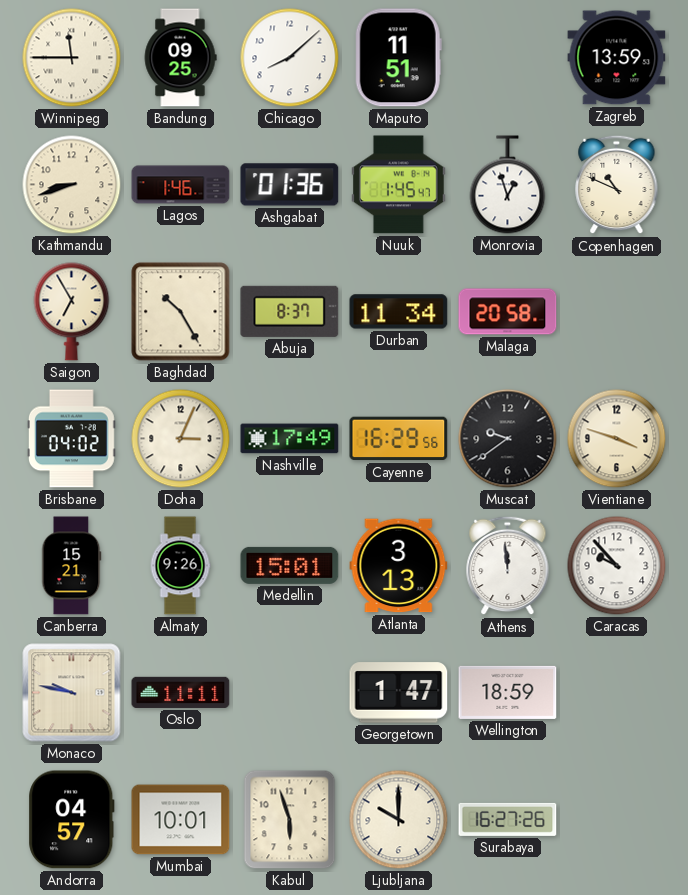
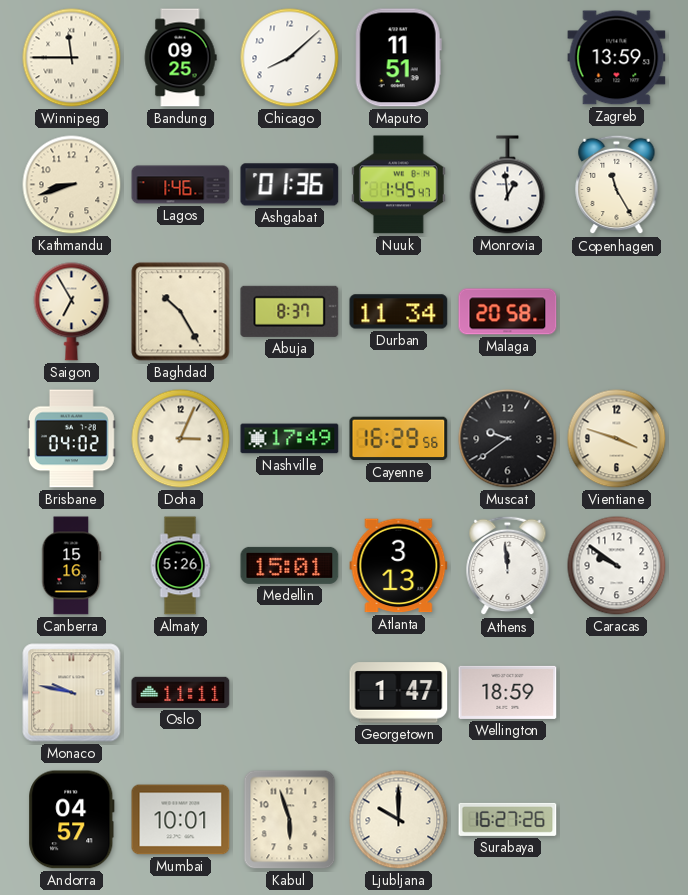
Monrovia: 12:57 -> 12:59
Copenhagen: 10:49 -> 11:25
Canberra: 15:21 -> 15:16
Almaty: 9:26 -> 5:26
Caracas: 9:53 -> 9:51
